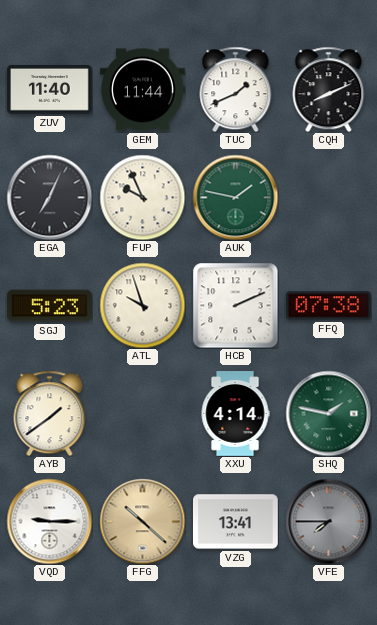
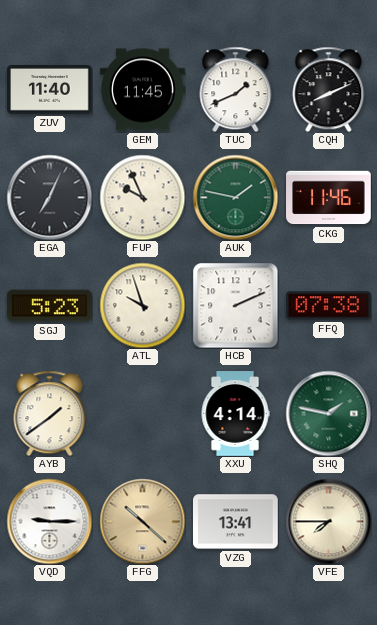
GEM: 11:44 -> 11:45
CKG: none -> 11:46
VFE dial: grey -> cream
